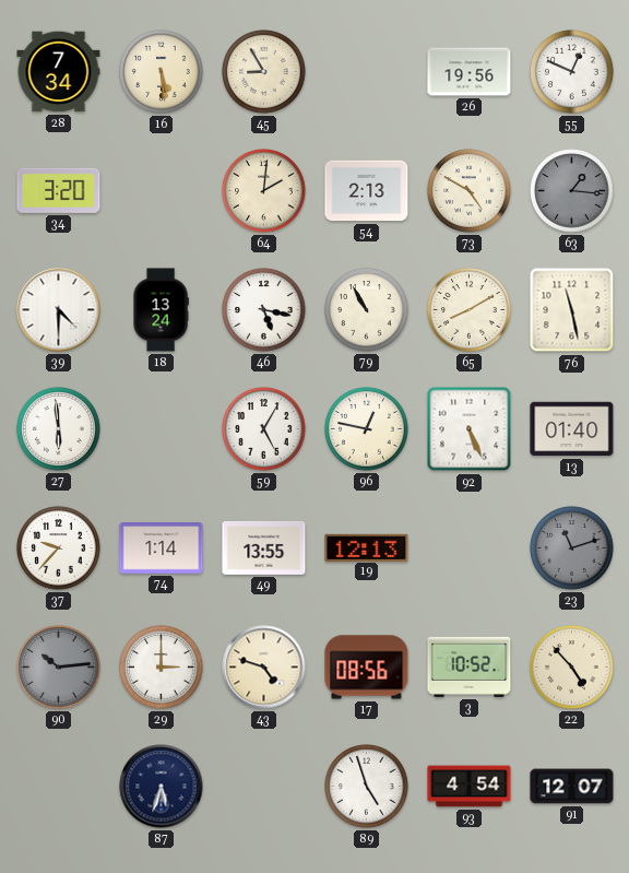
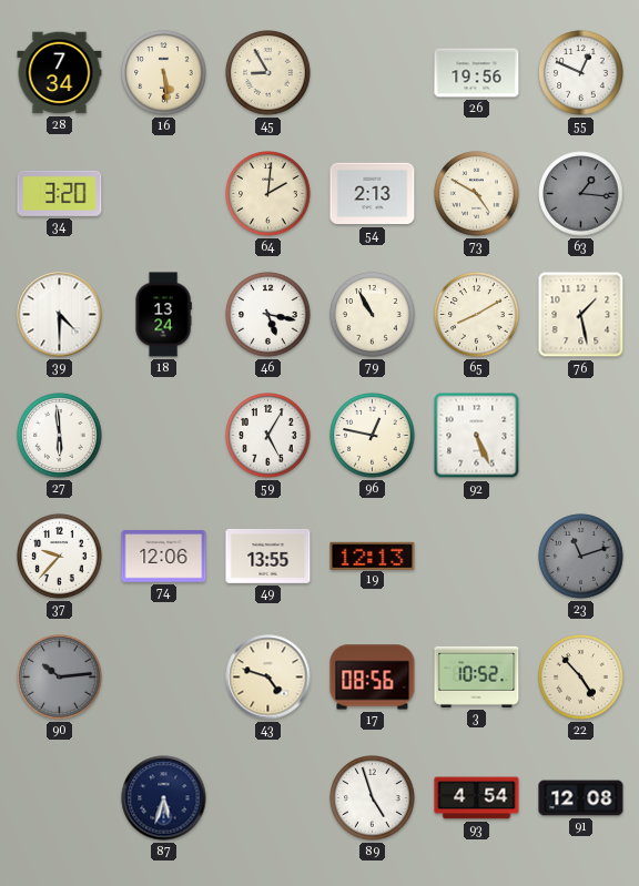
76: 11:28 -> 1:28
13: 01:40 -> none
74: 1:14 -> 12:06
29: 3:00 -> none
91: 12:07 -> 12:08
